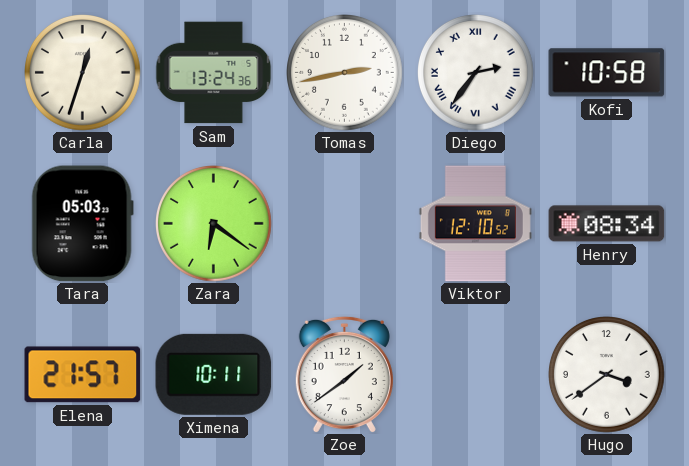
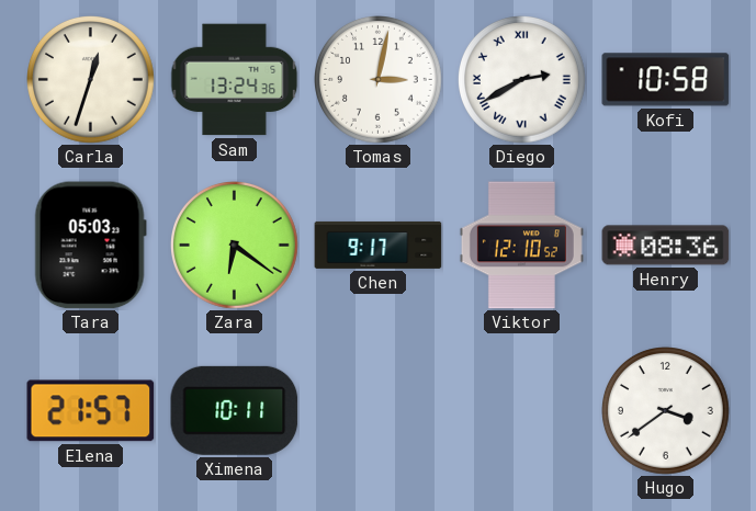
Tomas: 2:43 -> 3:02
Diego: 2:36 -> 2:40
Chen: none -> 9:17
Henry: 08:34 -> 08:36
Zoe: 1:39 -> none
